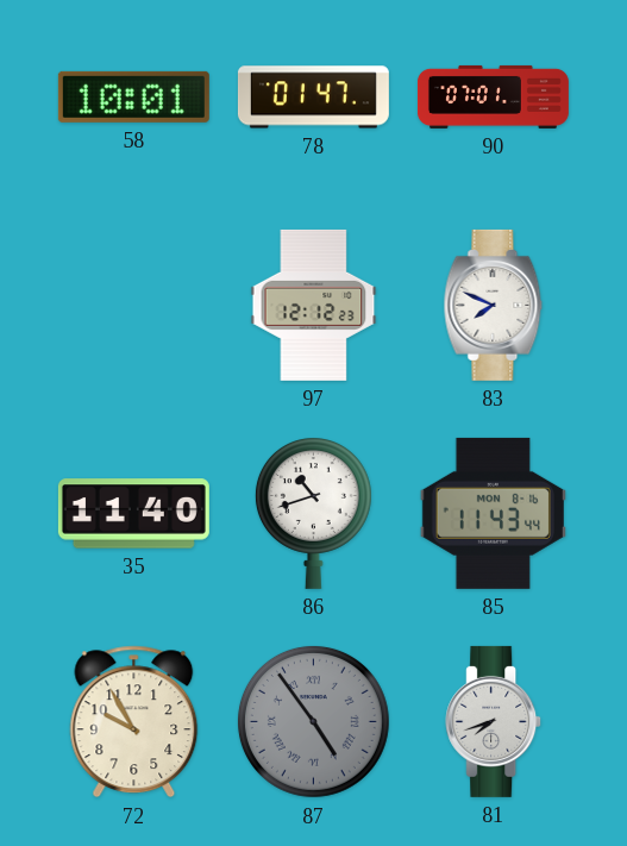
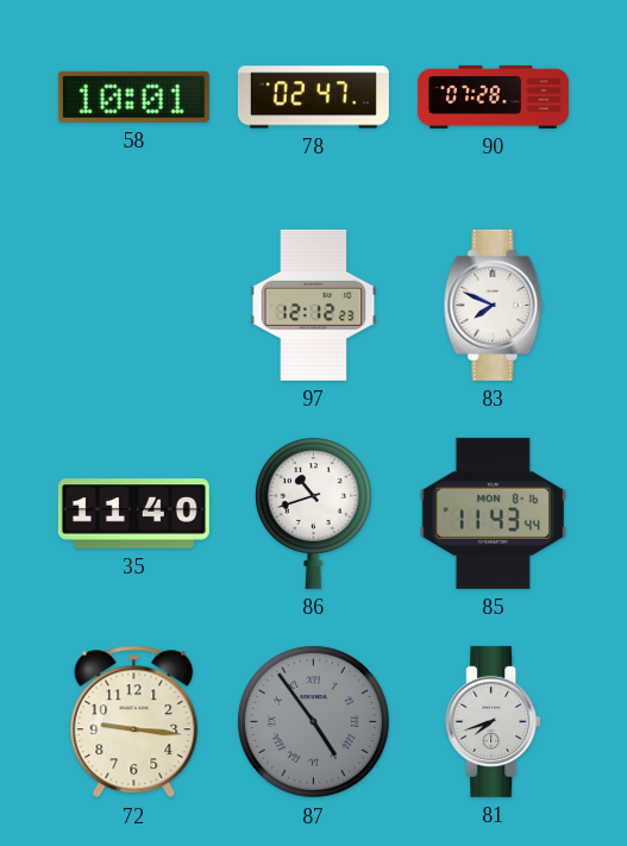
78: 01:47 -> 02:47
90: 07:01 -> 07:28
72: 9:55 -> 9:16
